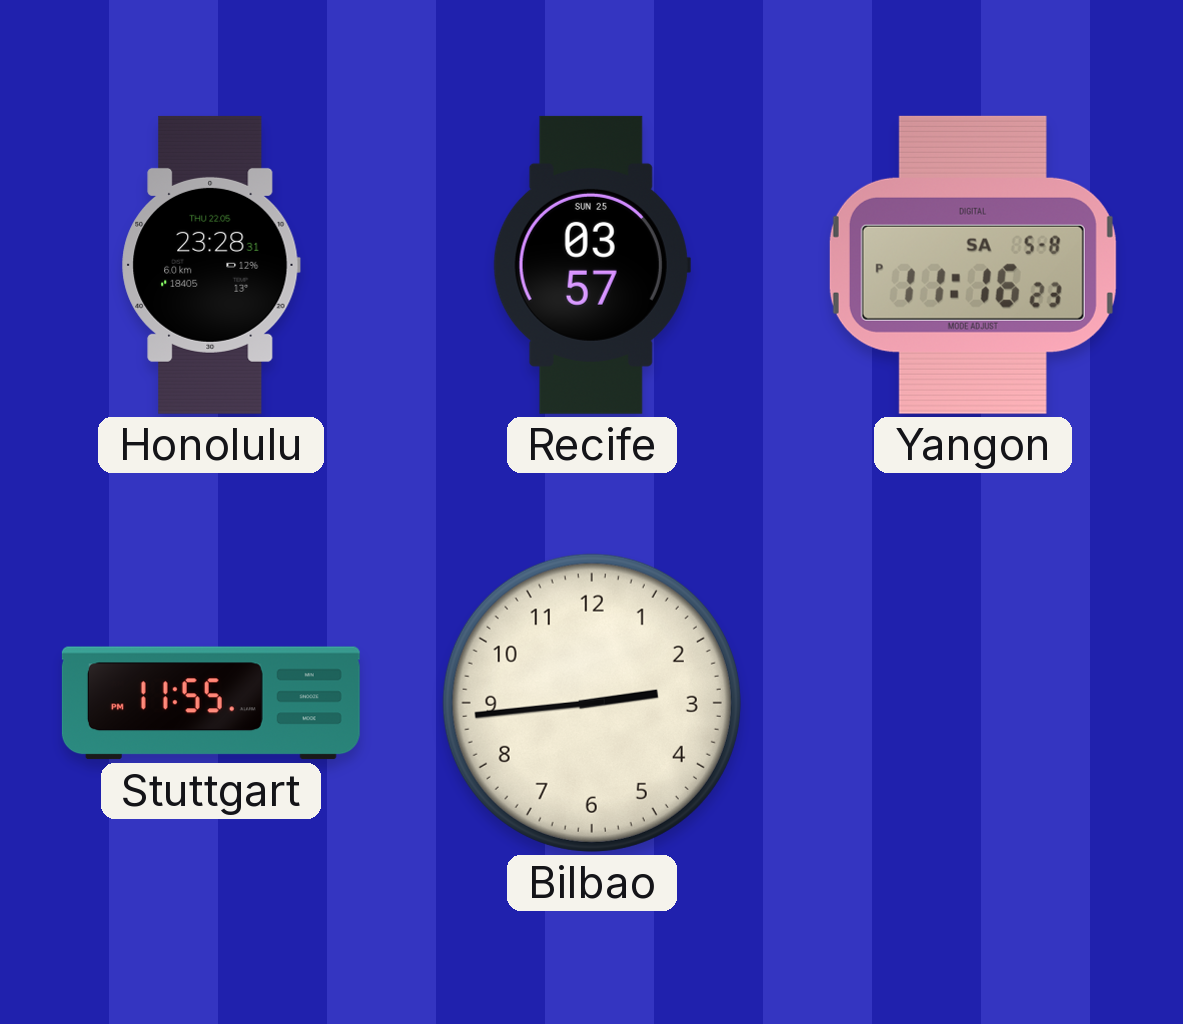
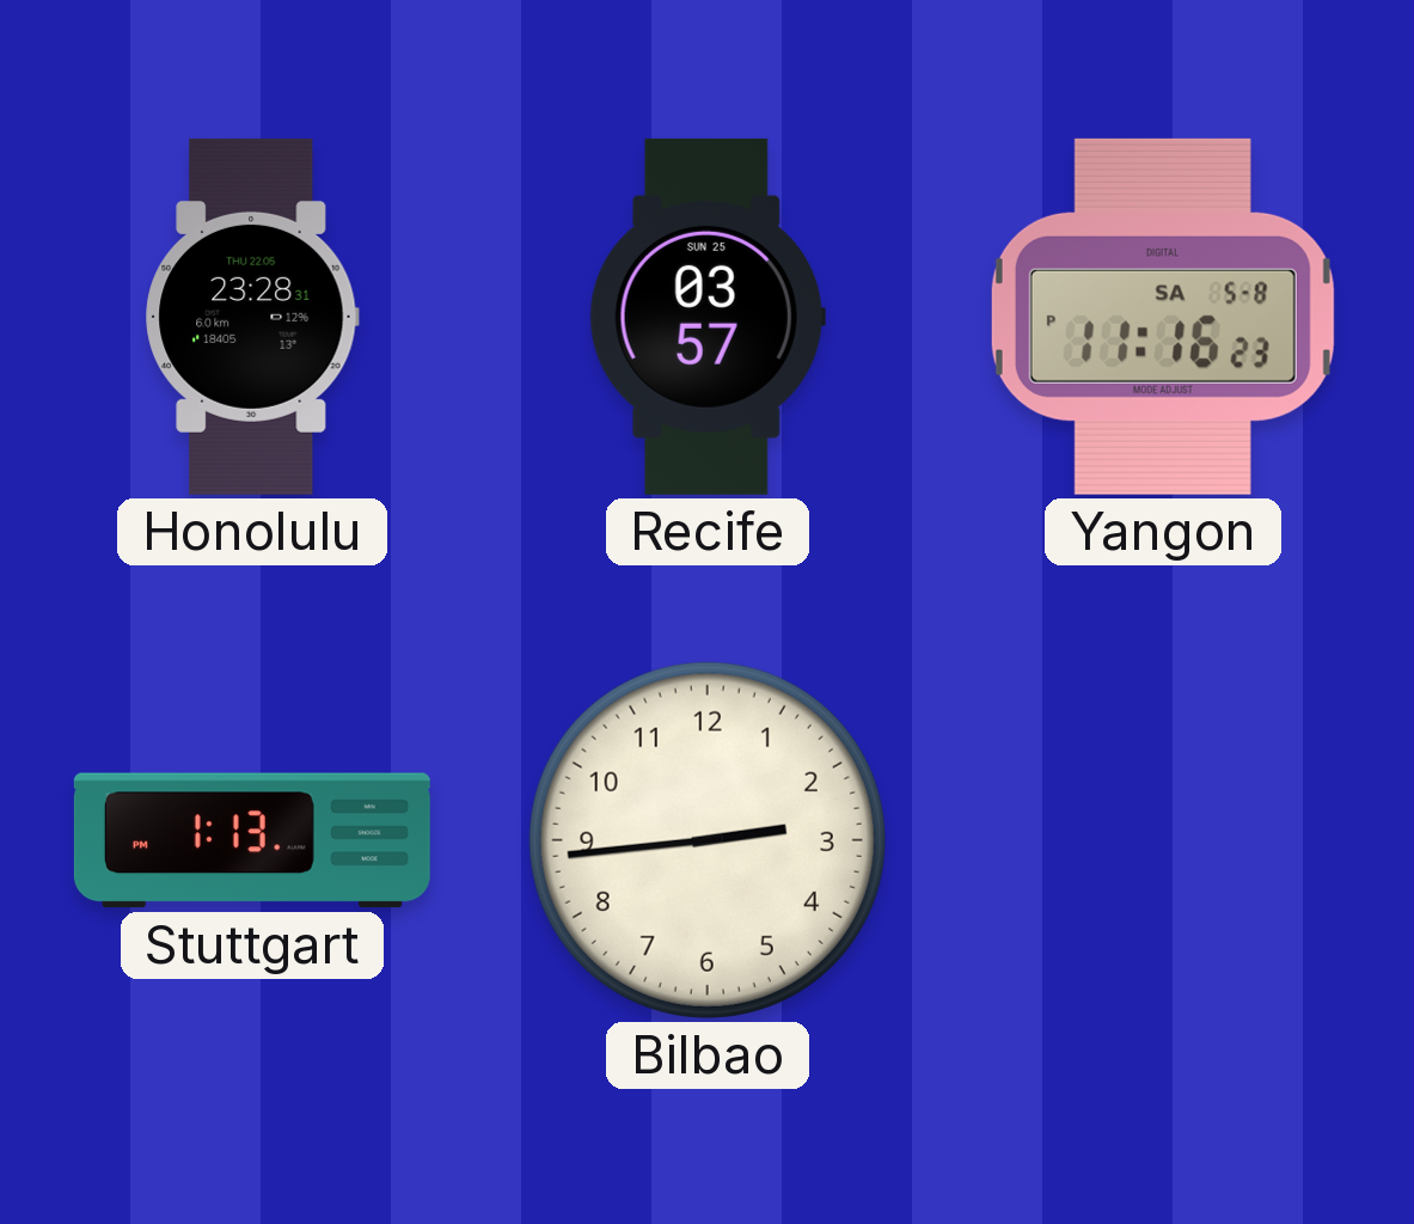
Stuttgart: 11:55 -> 1:13
